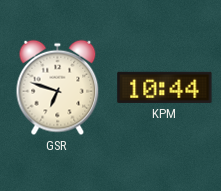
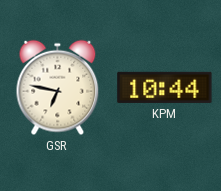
GSR: 6:48 -> 6:47
